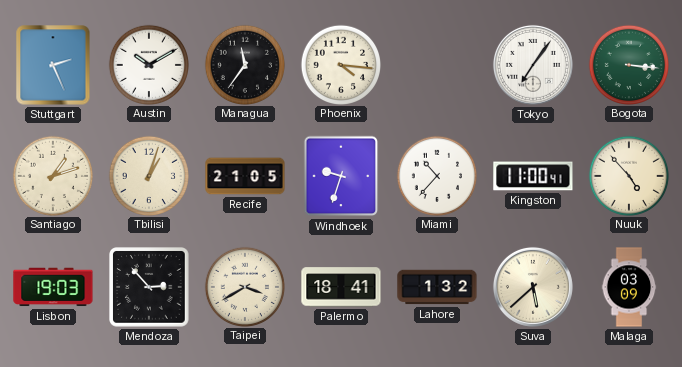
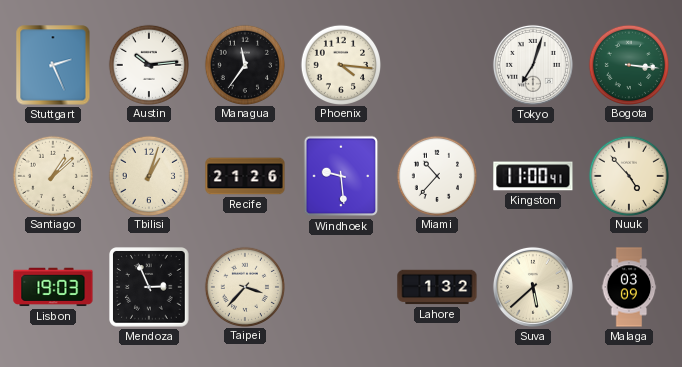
Austin: 10:10 -> 10:14
Tokyo: 7:06 -> 7:03
Santiago: 1:12 -> 1:08
Recife: 21:05 -> 21:26
Windhoek: 9:33 -> 9:29
Mendoza: 2:53 -> 2:56
Taipei: 3:40 -> 3:37
Palermo: 18:41 -> none
